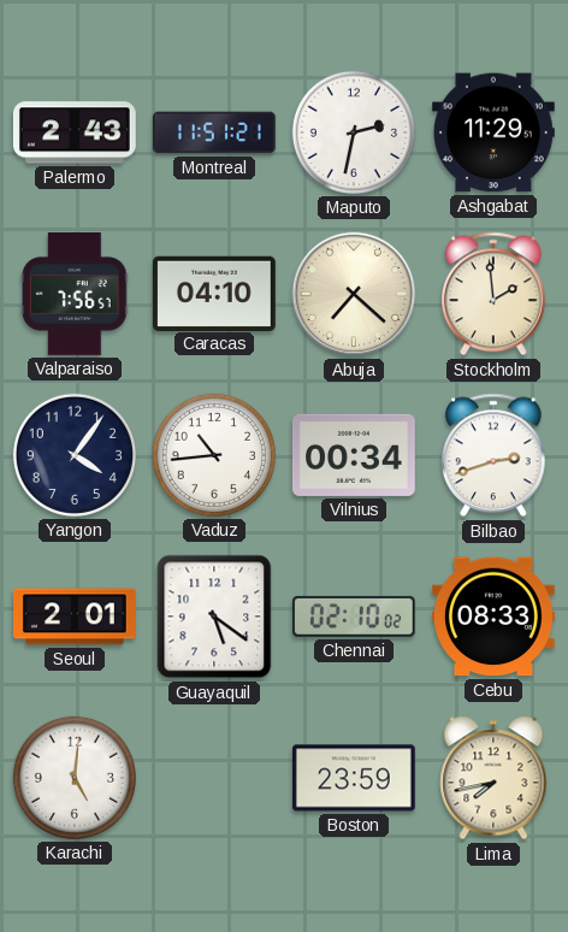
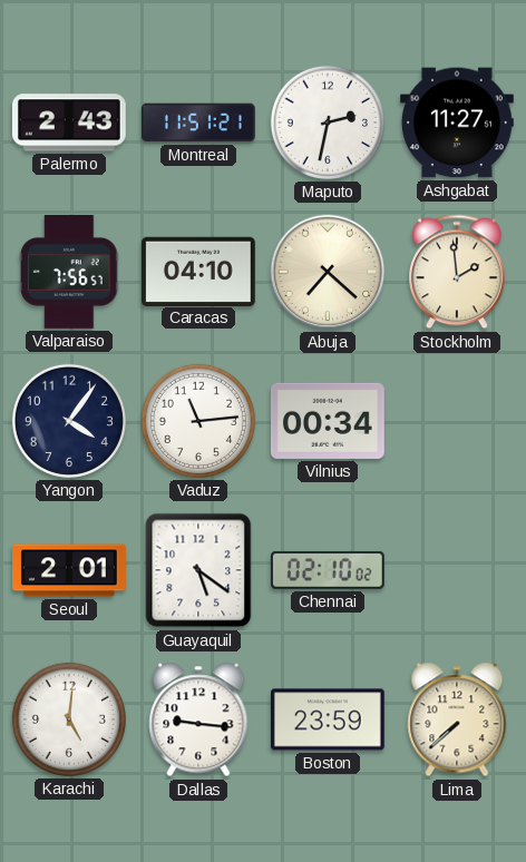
Ashgabat: 11:29 -> 11:27
Vaduz: 10:44 -> 11:14
Bilbao: 2:42 -> none
Cebu: 08:33 -> none
Dallas: none -> 9:16
Lima: 7:43 -> 7:38
